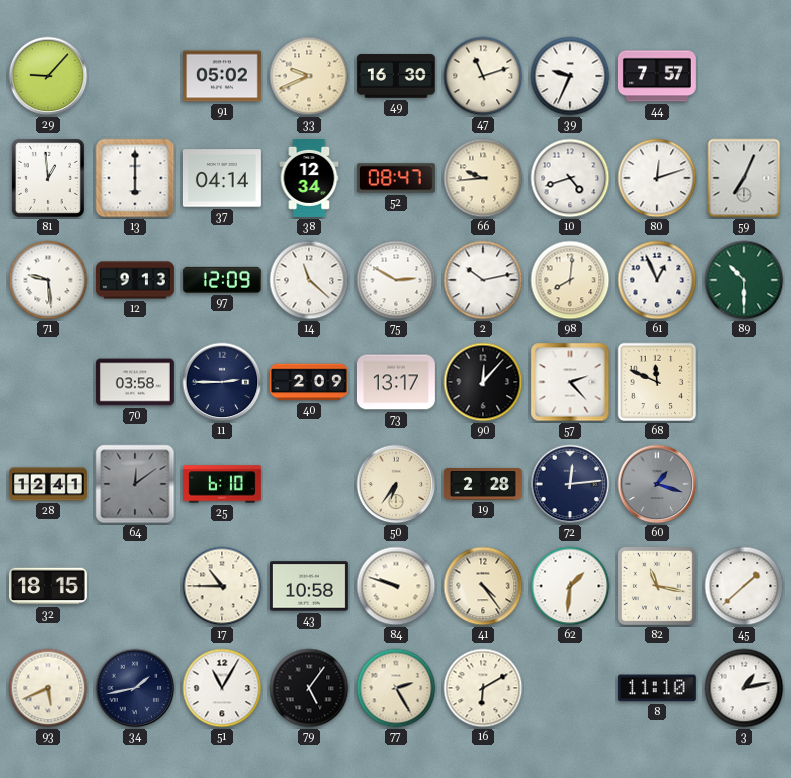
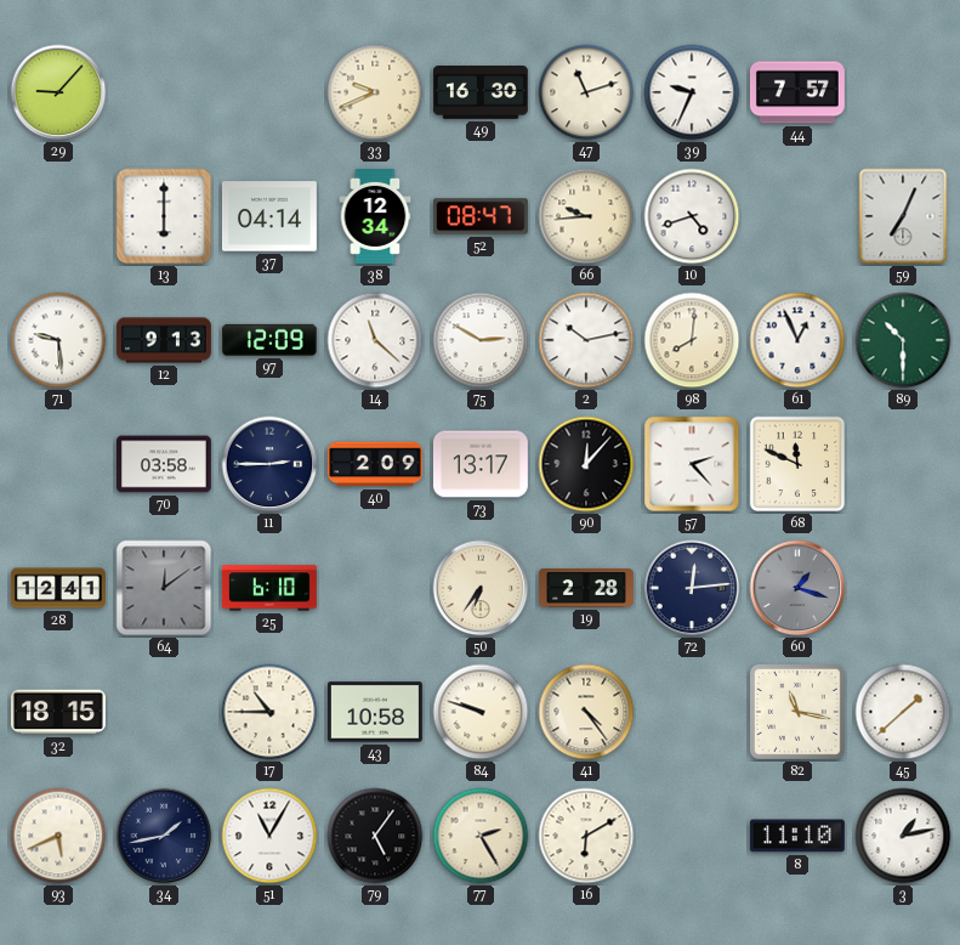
91: 05:02 -> none
81: 12:59 -> none
80: 12:12 -> none
62: 1:31 -> none
